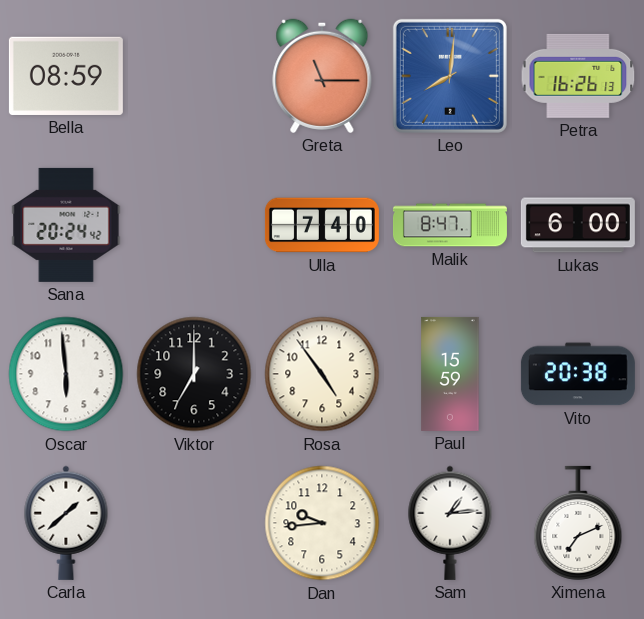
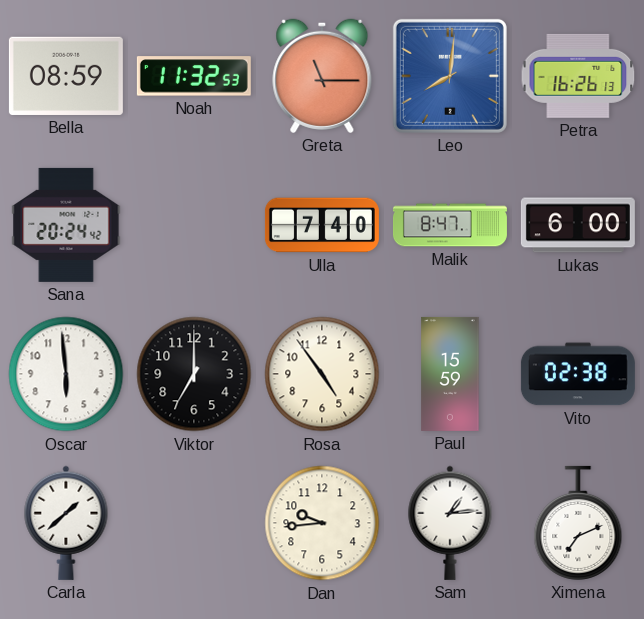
Noah: none -> 11:32
Vito: 20:38 -> 02:38
